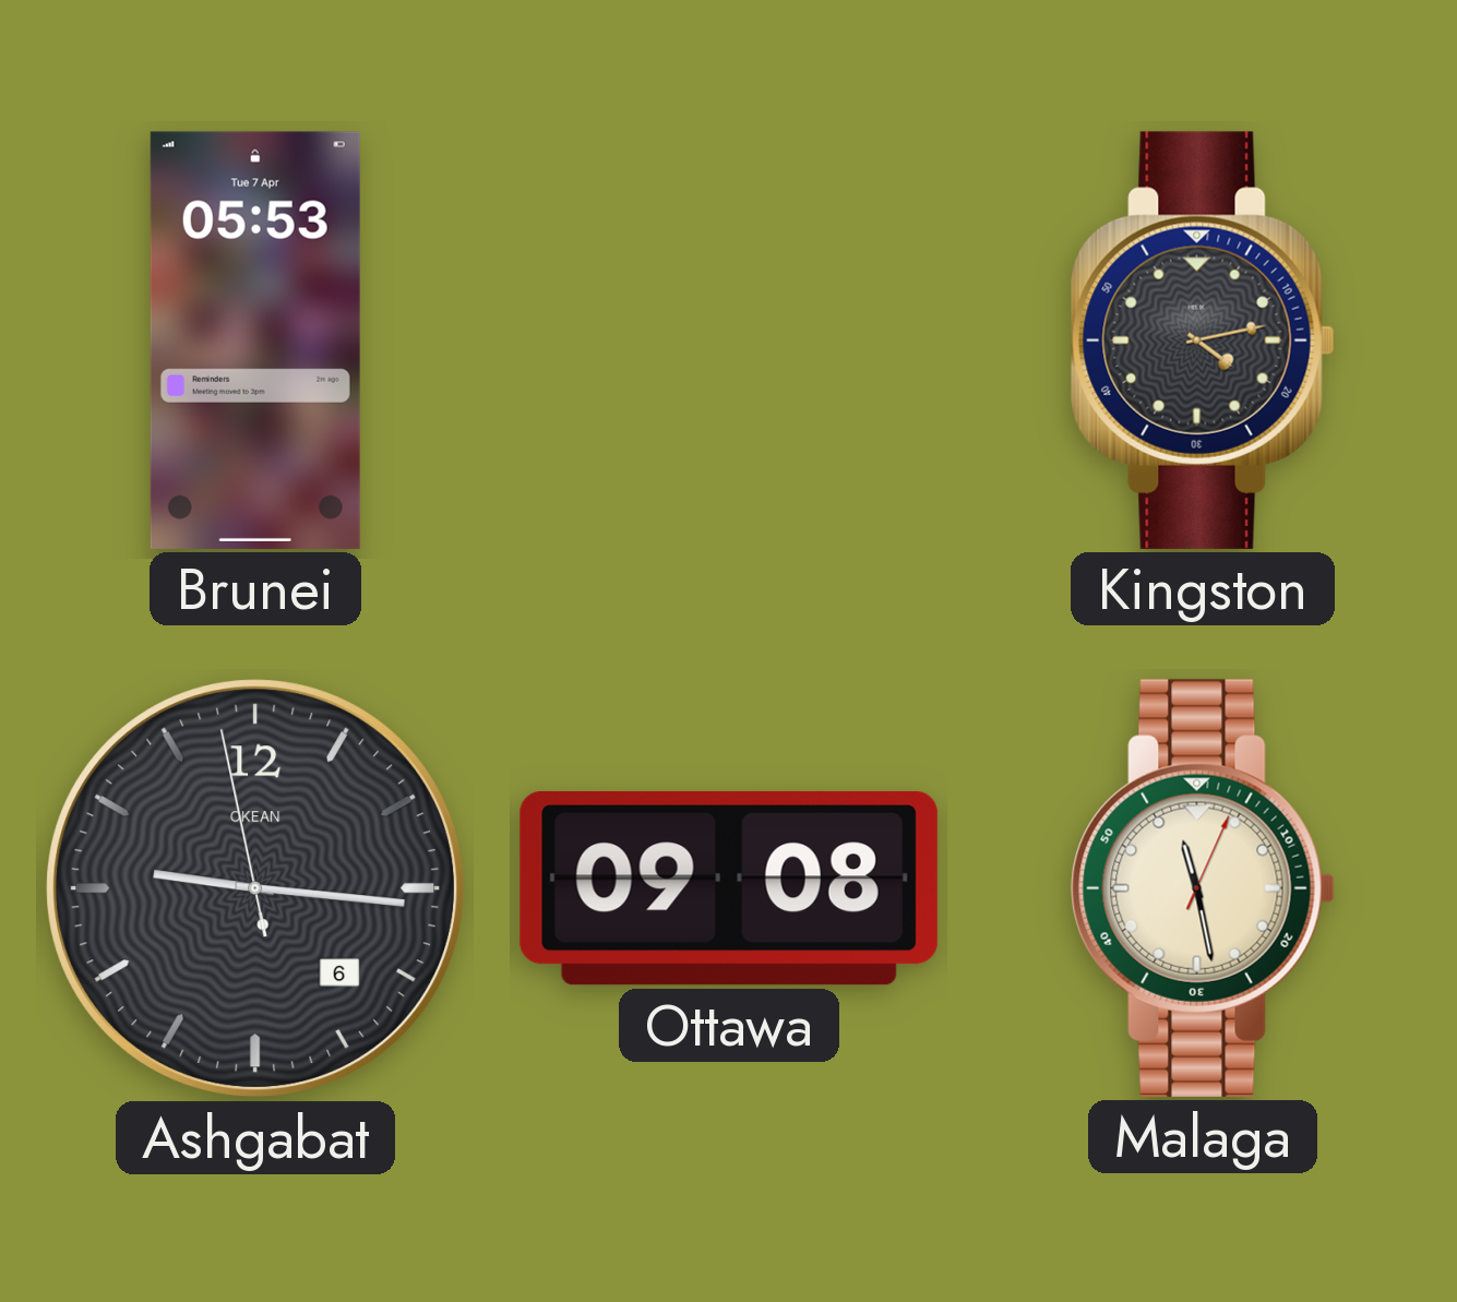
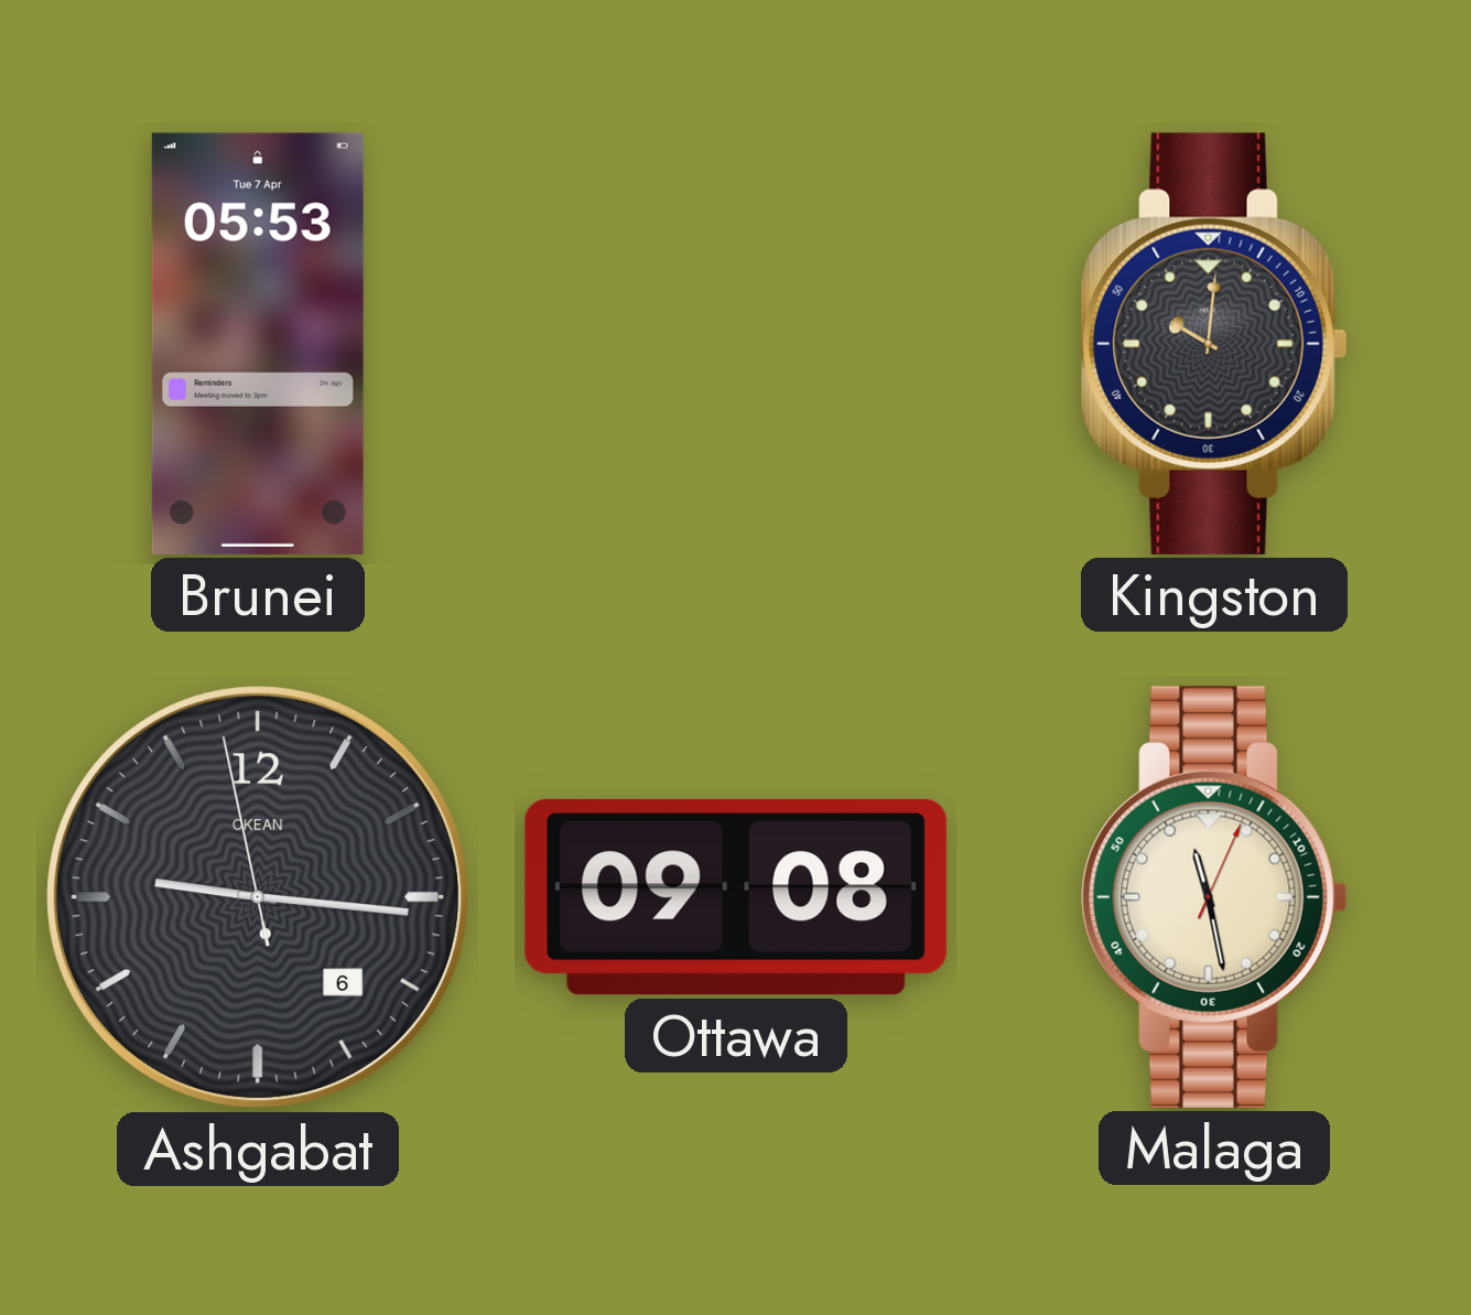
Kingston: 4:13 -> 10:01
